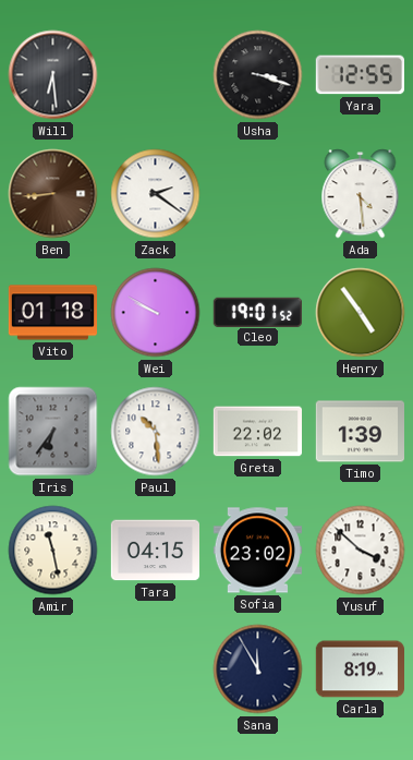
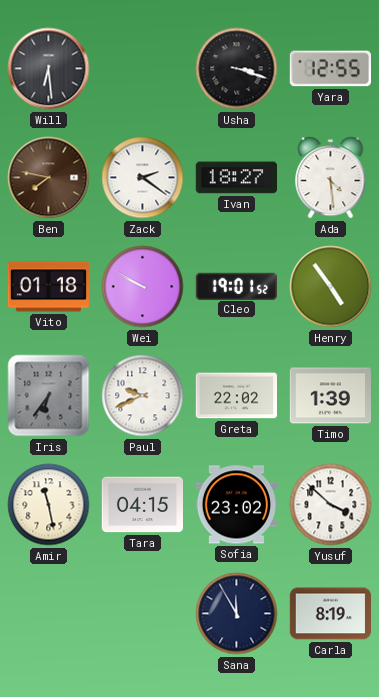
Ben: 8:44 -> 7:47
Ivan: none -> 18:27
Paul: 10:29 -> 9:41
